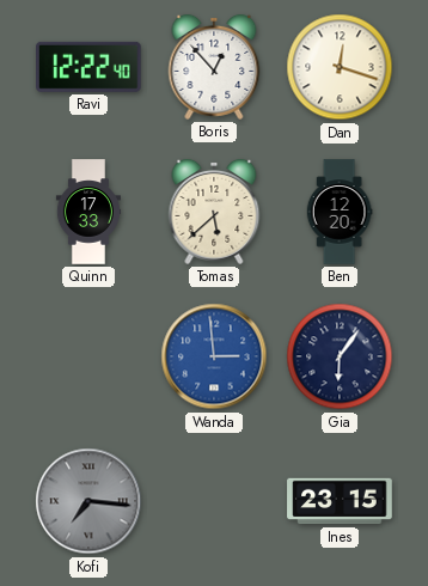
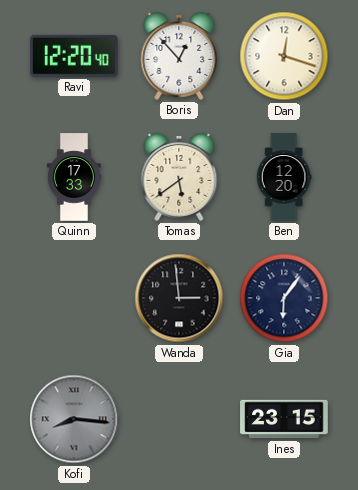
Ravi: 12:22 -> 12:20
Tomas: 5:38 -> 5:39
Wanda dial: blue -> black
Kofi: 7:16 -> 8:16
